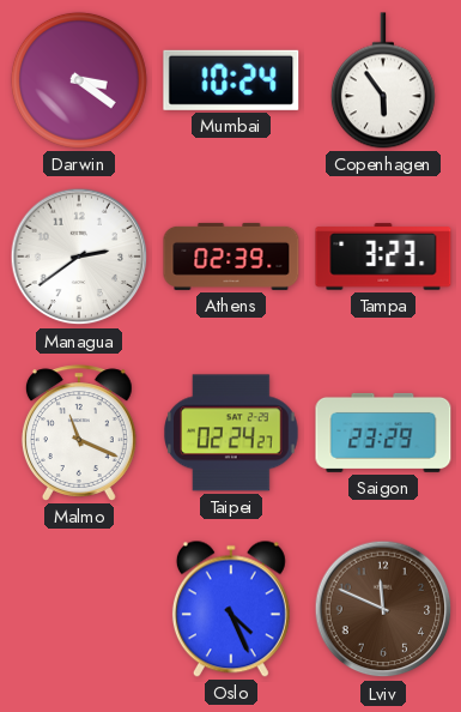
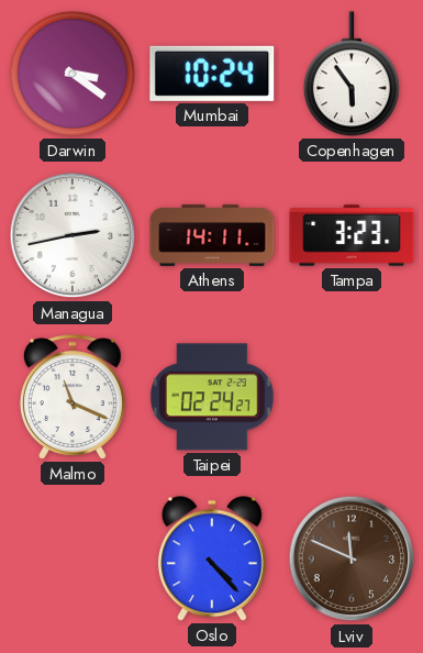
Managua: 2:39 -> 2:43
Athens: 02:39 -> 14:11
Saigon: 23:29 -> none
Oslo: 4:26 -> 4:23
